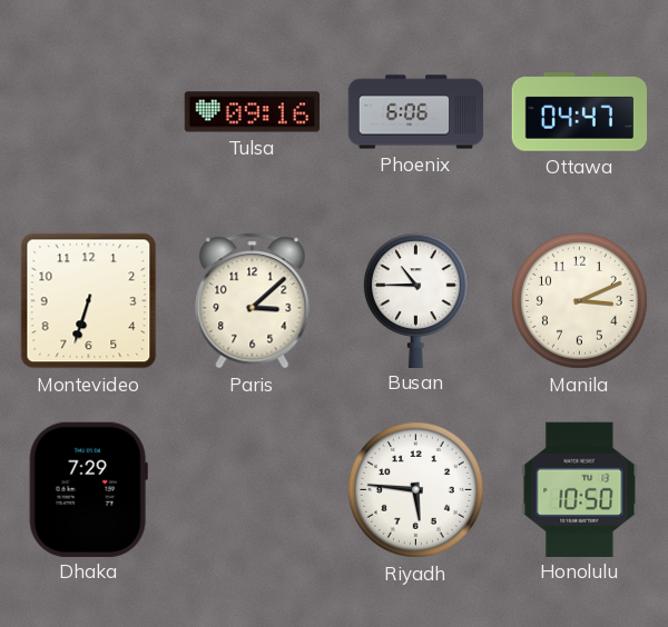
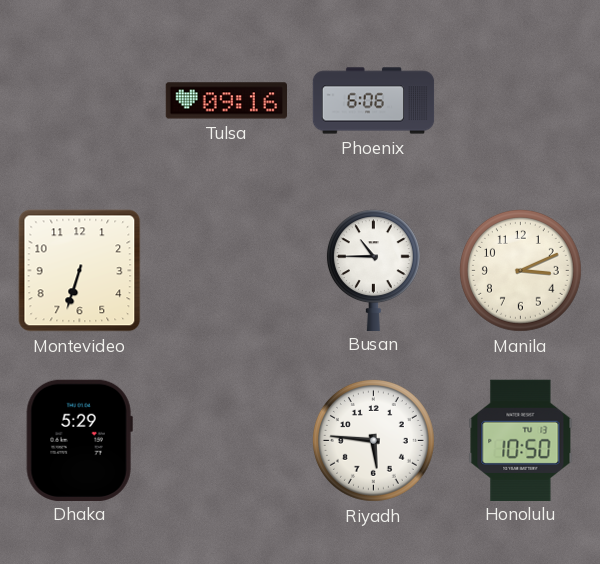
Ottawa: 04:47 -> none
Paris: 3:08 -> none
Dhaka: 7:29 -> 5:29
